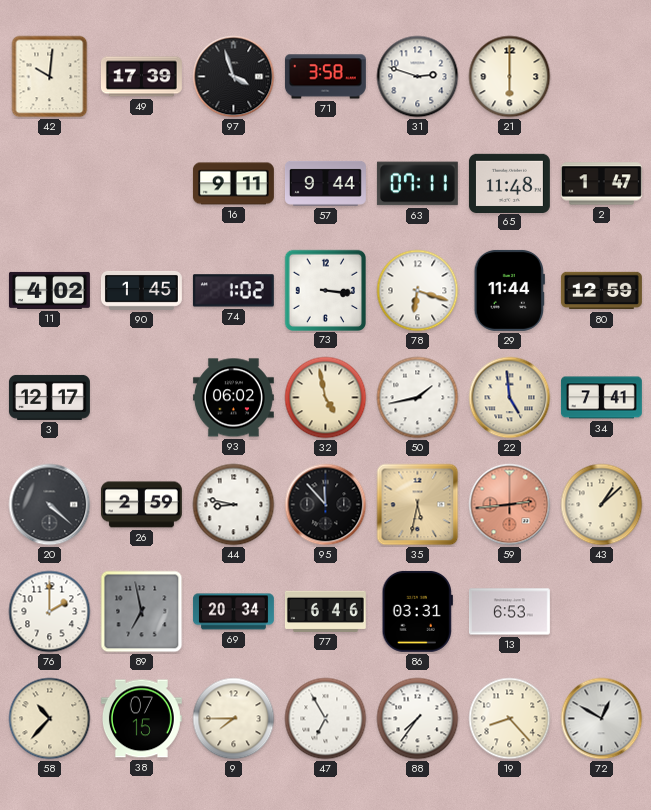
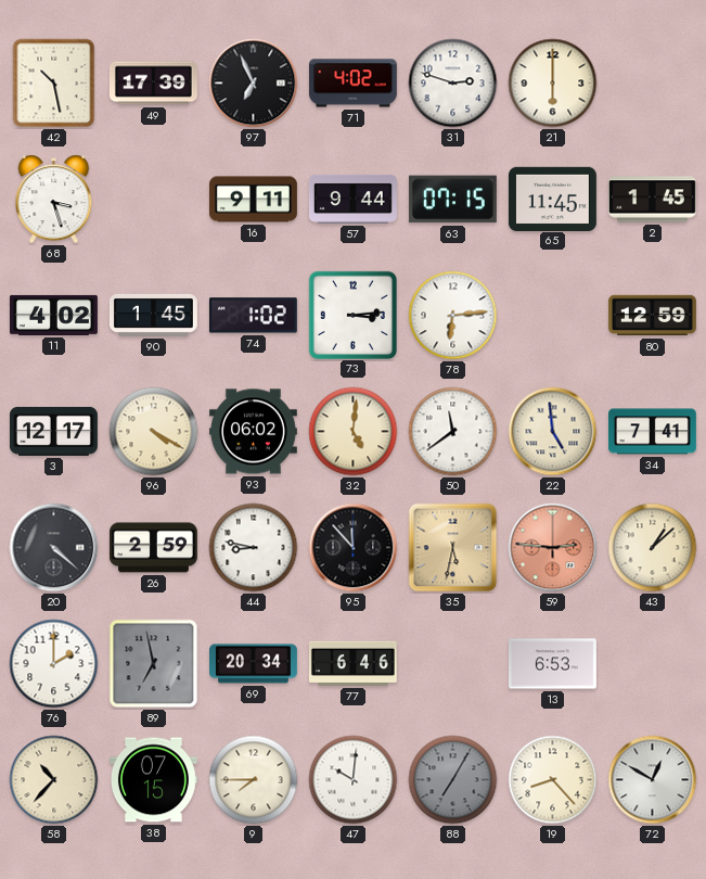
42: 10:01 -> 10:28
97: 3:57 -> 6:56
71: 3:58 -> 4:02
68: none -> 3:27
63: 07:11 -> 07:15
65: 11:48 -> 11:45
2: 1:47 -> 1:45
73: 3:16 -> 3:14
78: 6:18 -> 6:14
29: 11:44 -> none
96: none -> 4:20
32: 4:58 -> 5:01
50: 1:43 -> 11:39
59: 2:44 -> 2:46
86: 03:31 -> none
47: 6:55 -> 10:01
88: 7:36 -> 7:05
88 dial: white -> grey
